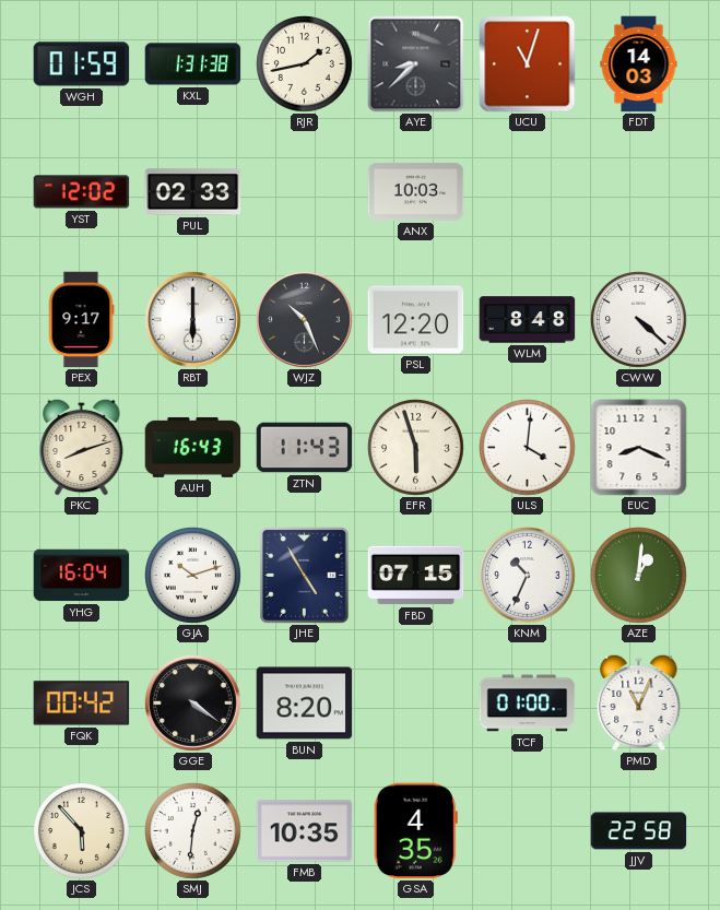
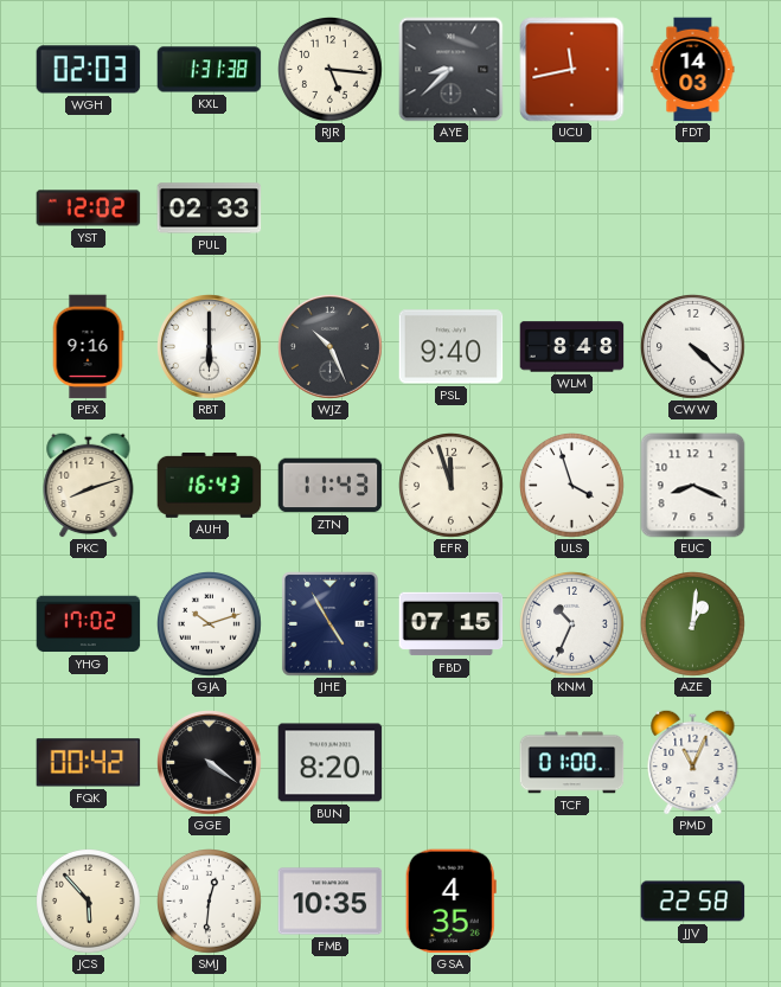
WGH: 01:59 -> 02:03
RJR: 1:43 -> 5:16
UCU: 11:03 -> 11:43
ANX: 10:03 -> none
PEX: 9:17 -> 9:16
PSL: 12:20 -> 9:40
EFR: 5:57 -> 11:57
ULS: 4:01 -> 3:57
YHG: 16:04 -> 17:02
